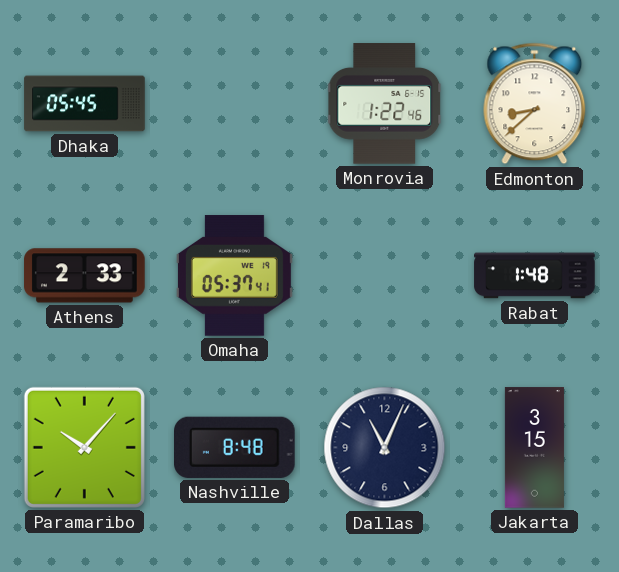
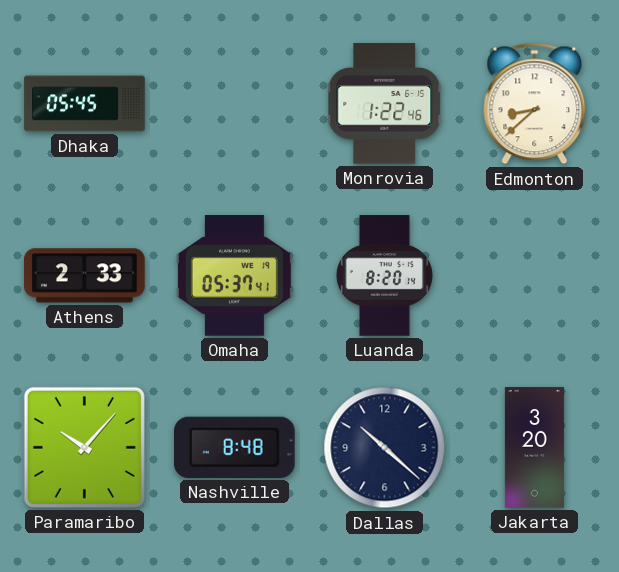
Luanda: none -> 8:20
Rabat: 1:48 -> none
Dallas: 11:04 -> 10:22
Jakarta: 3:15 -> 3:20
